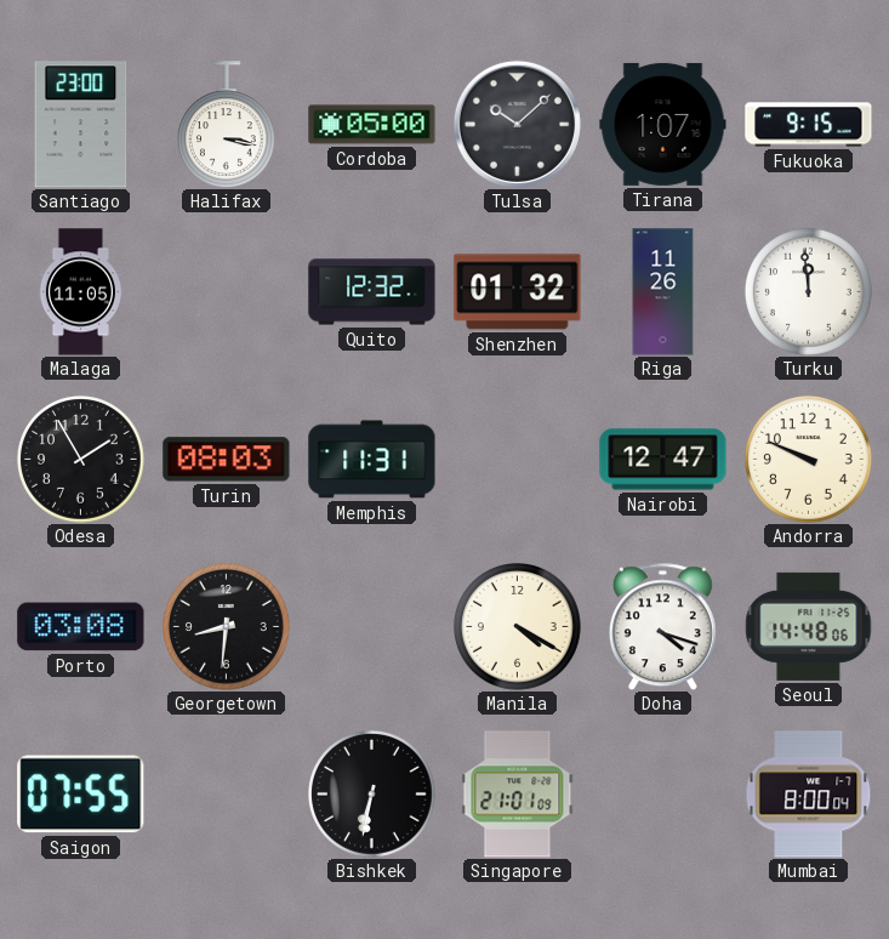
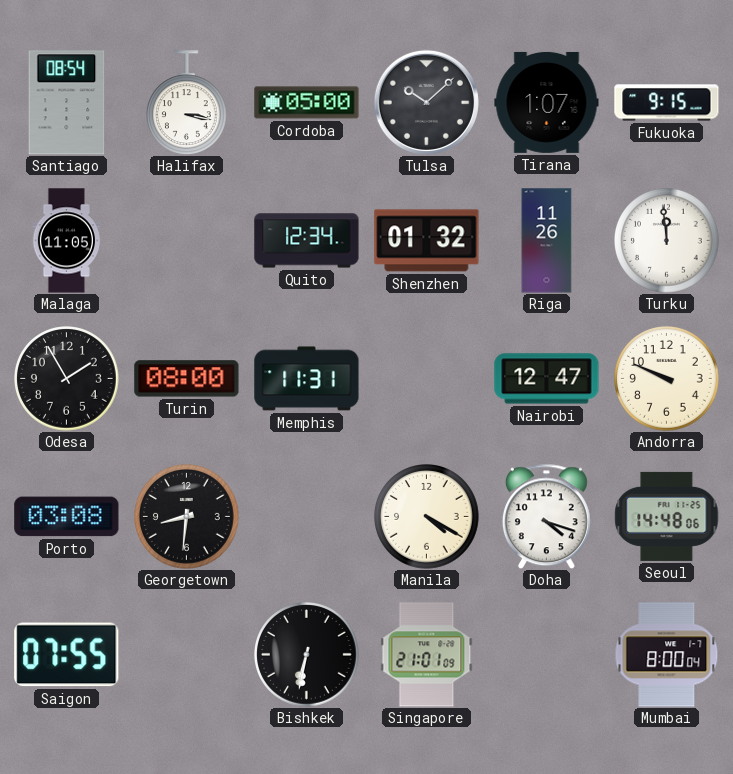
Santiago: 23:00 -> 08:54
Quito: 12:32 -> 12:34
Turin: 08:03 -> 08:00
